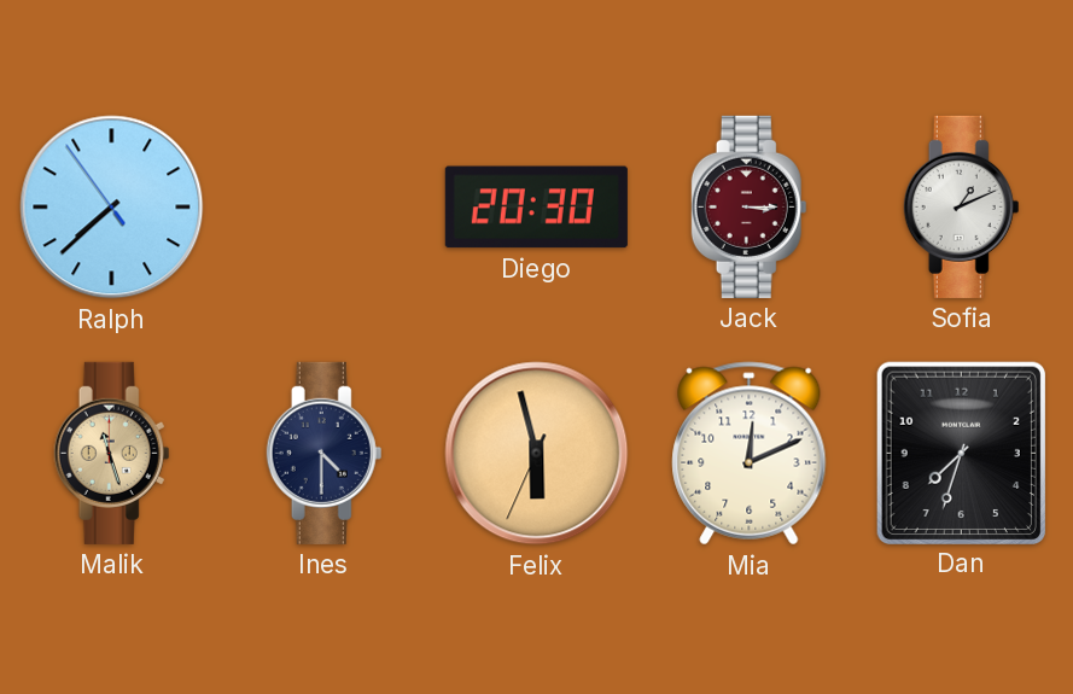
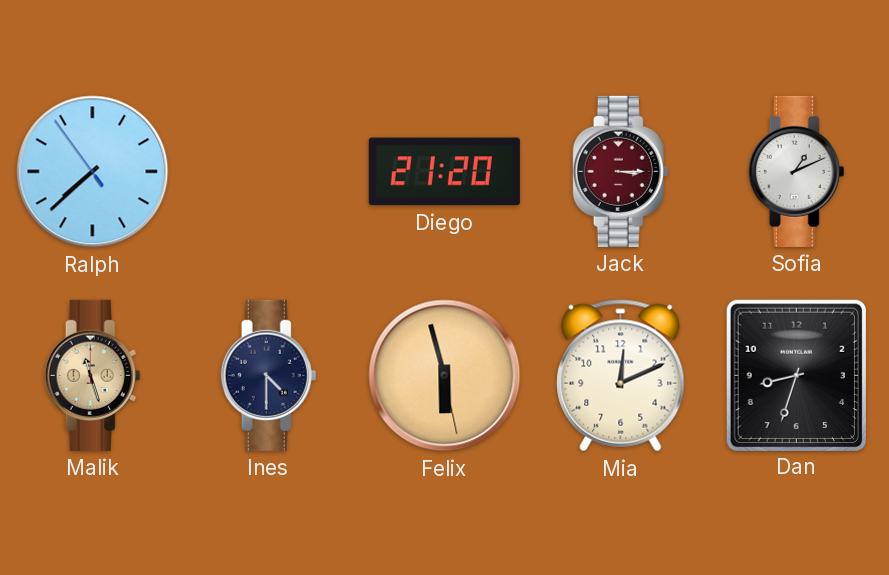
Diego: 20:30 -> 21:20
Felix: 5:57:34 -> 5:57:28
Dan: 7:33 -> 8:33
